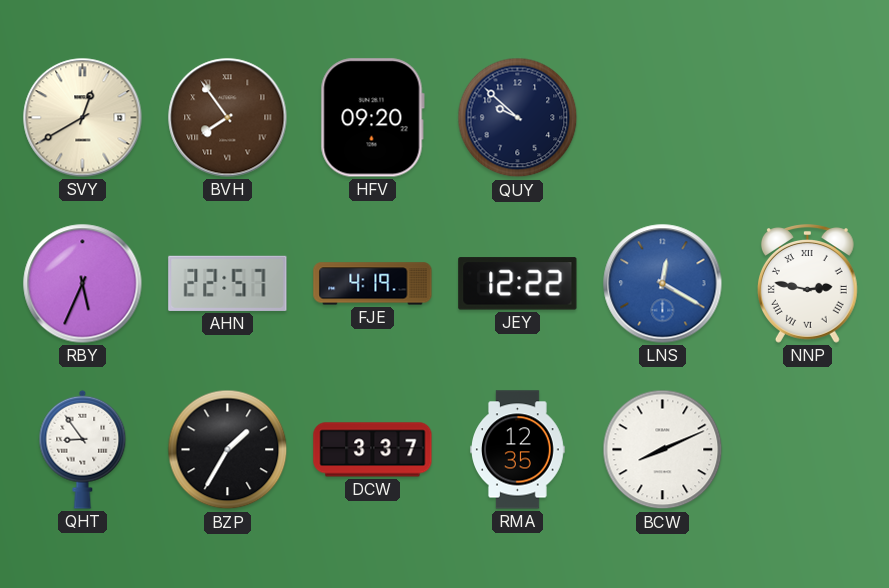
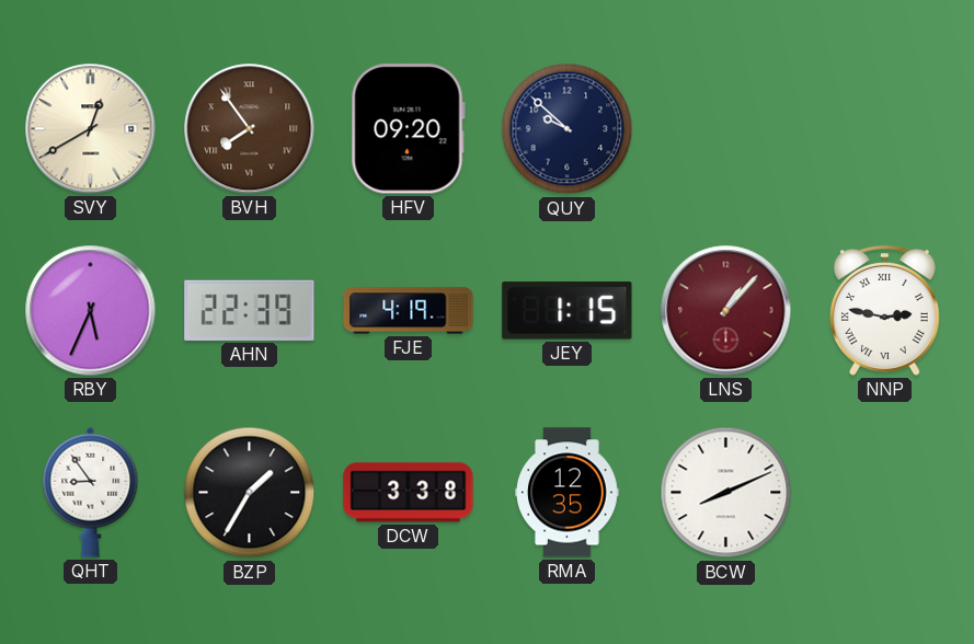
AHN: 22:57 -> 22:39
JEY: 12:22 -> 1:15
LNS: 12:20 -> 1:07
LNS dial: blue -> burgundy
DCW: 3:37 -> 3:38
